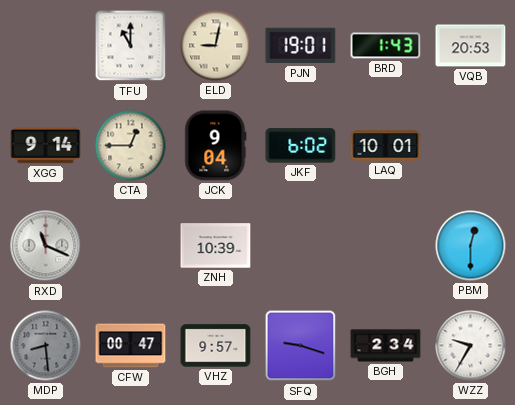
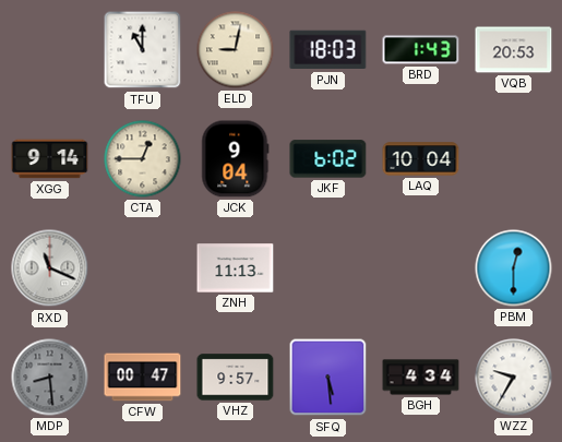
PJN: 19:01 -> 18:03
LAQ: 10:01 -> 10:04
ZNH: 10:39 -> 11:13
SFQ: 9:18 -> 5:29
BGH: 2:34 -> 4:34
